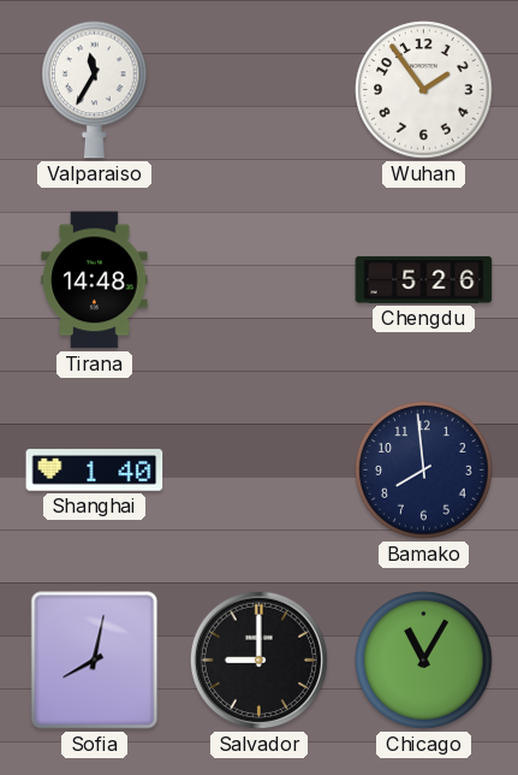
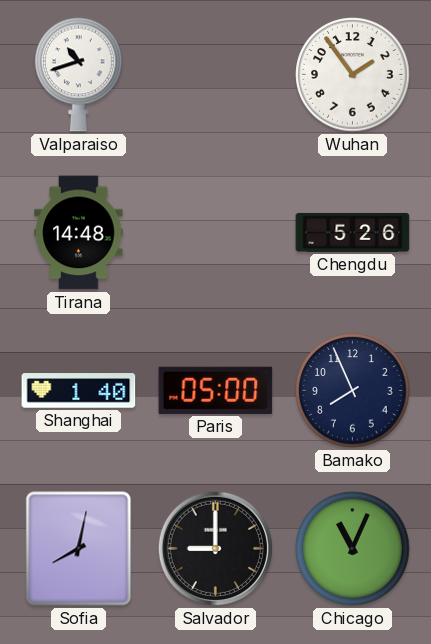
Valparaiso: 11:35 -> 10:42
Paris: none -> 05:00
Bamako: 7:59 -> 7:56
Chicago: 11:05 -> 11:04
